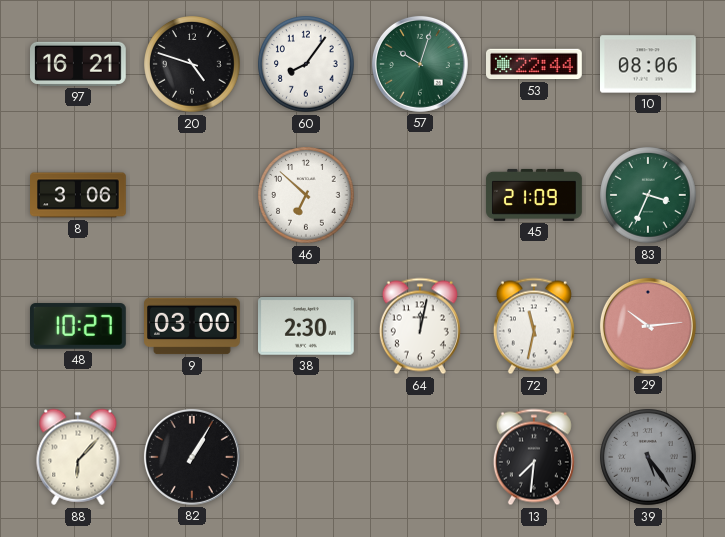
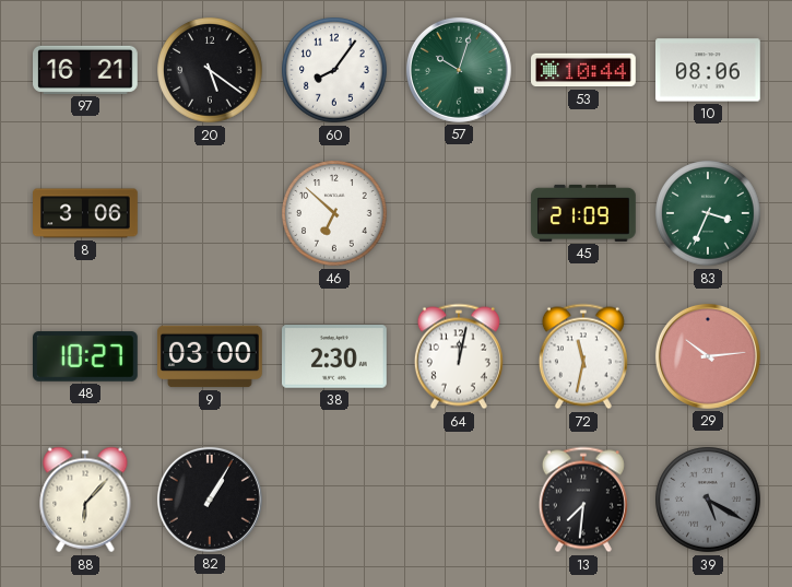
20: 4:48 -> 5:21
53: 22:44 -> 10:44
39: 5:24 -> 5:20
